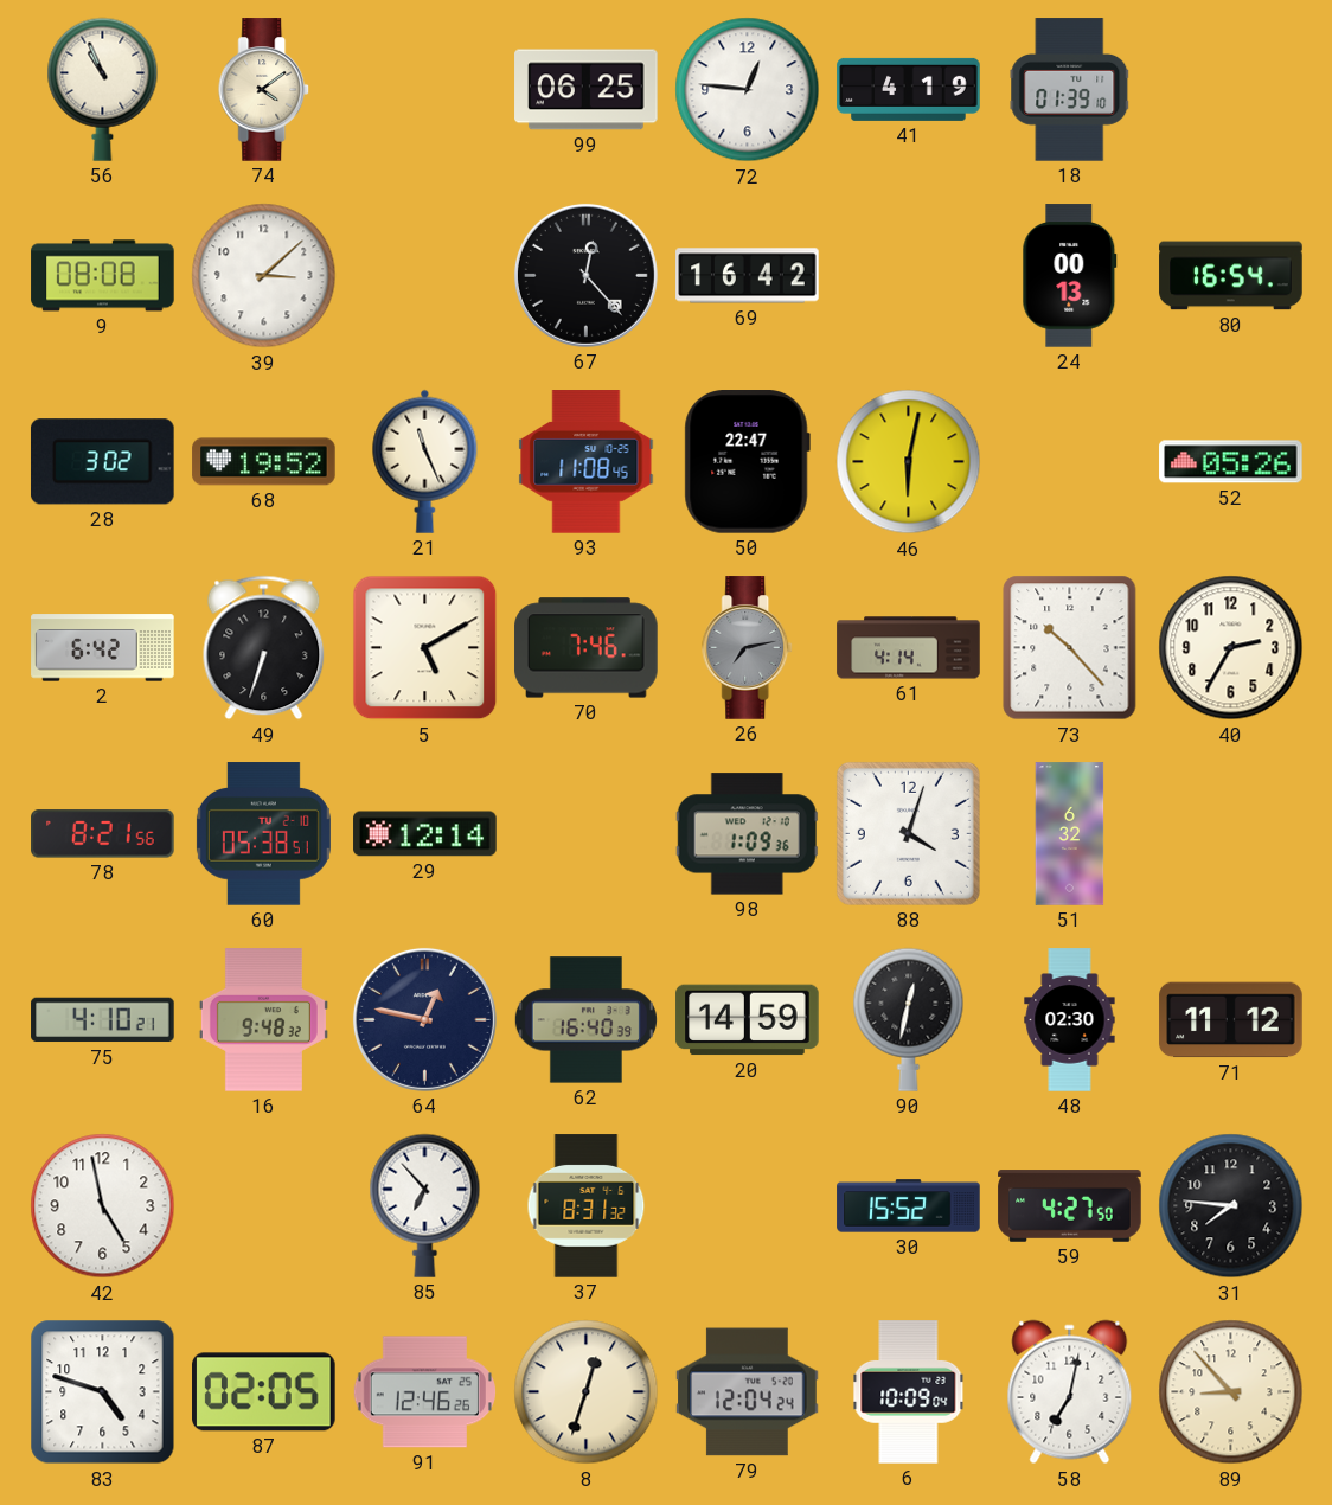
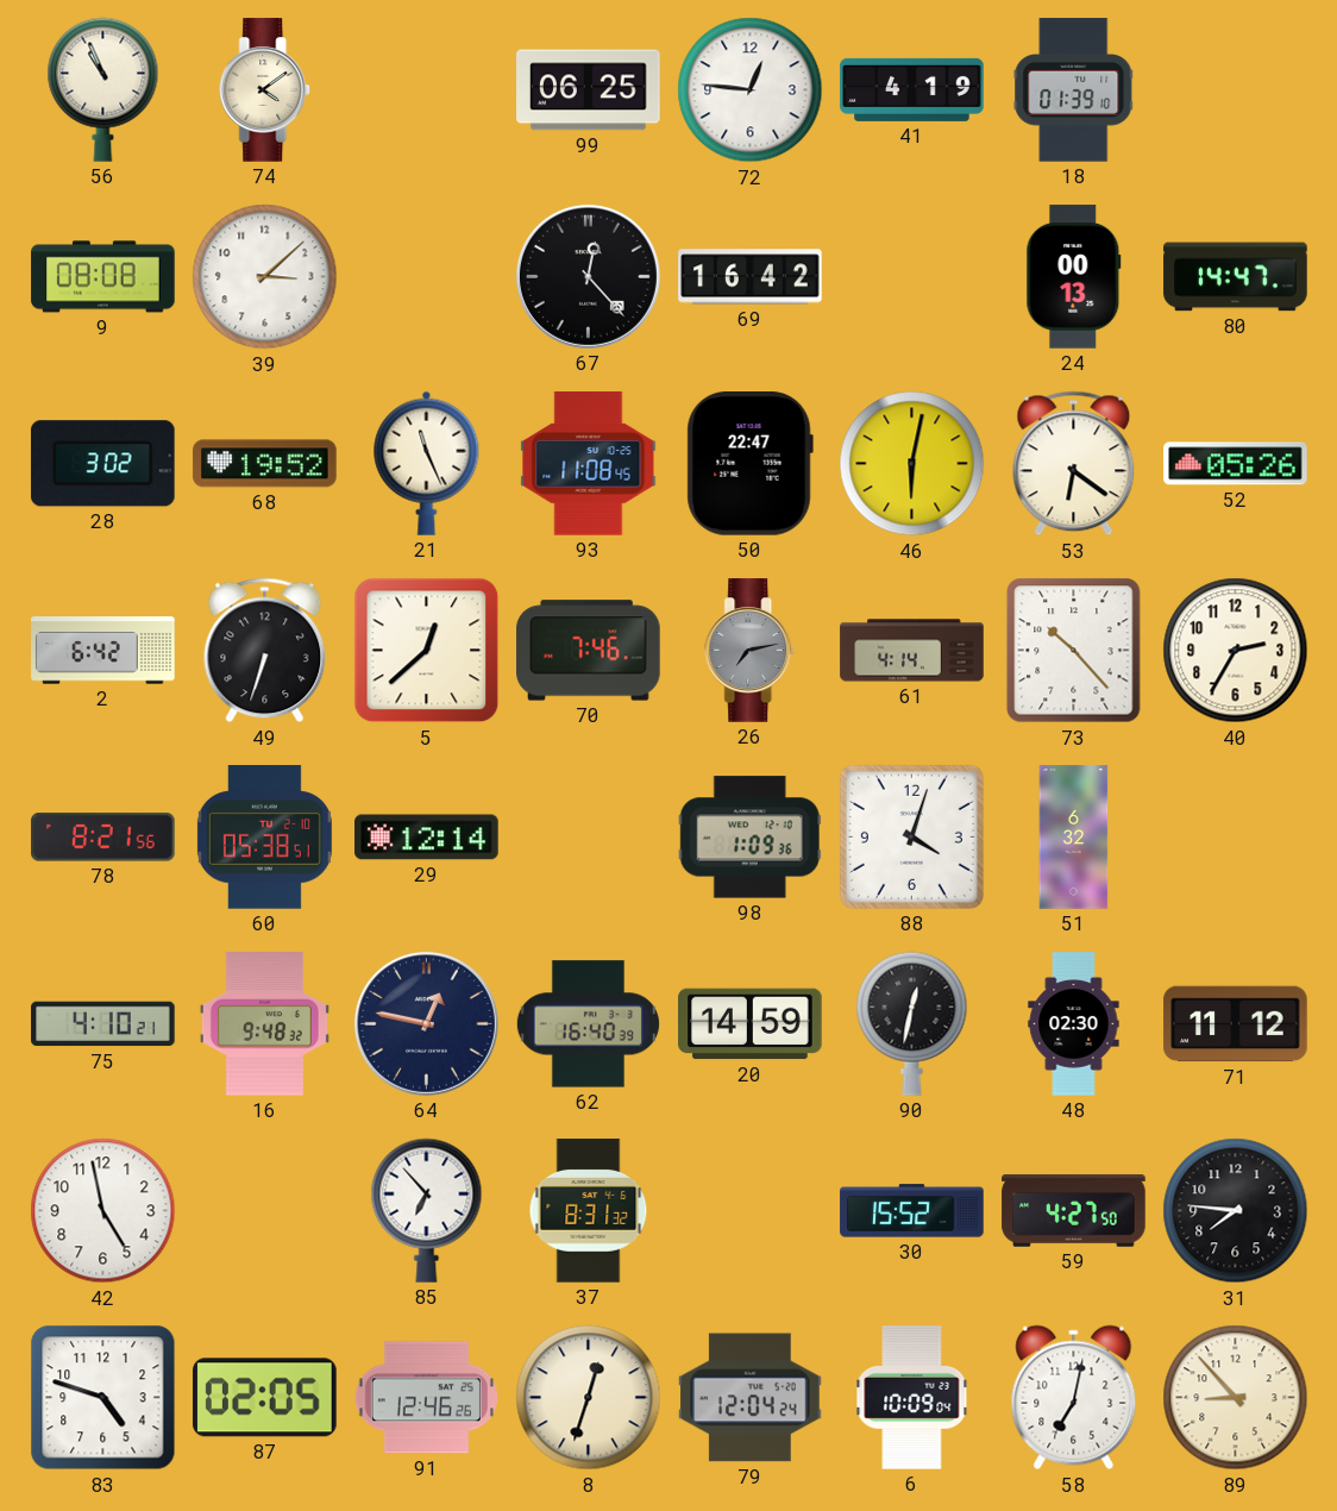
80: 16:54 -> 14:47
53: none -> 6:21
5: 5:10 -> 12:38
